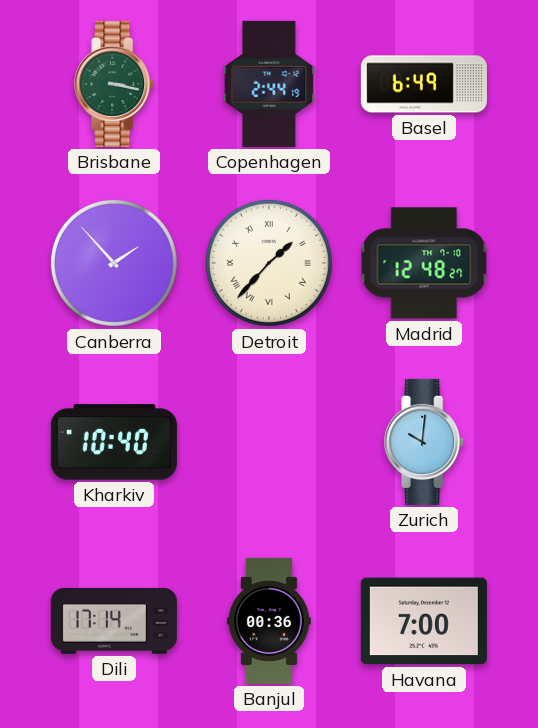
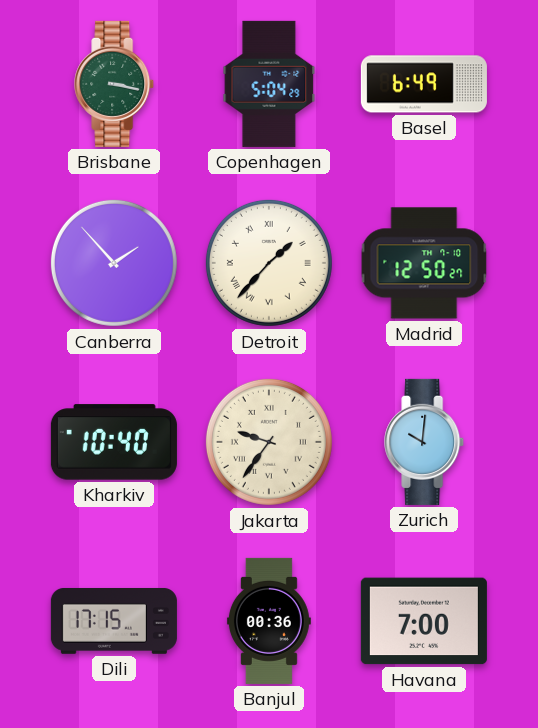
Copenhagen: 2:44 -> 5:04
Madrid: 12:48 -> 12:50
Jakarta: none -> 9:36
Dili: 17:14 -> 17:15
